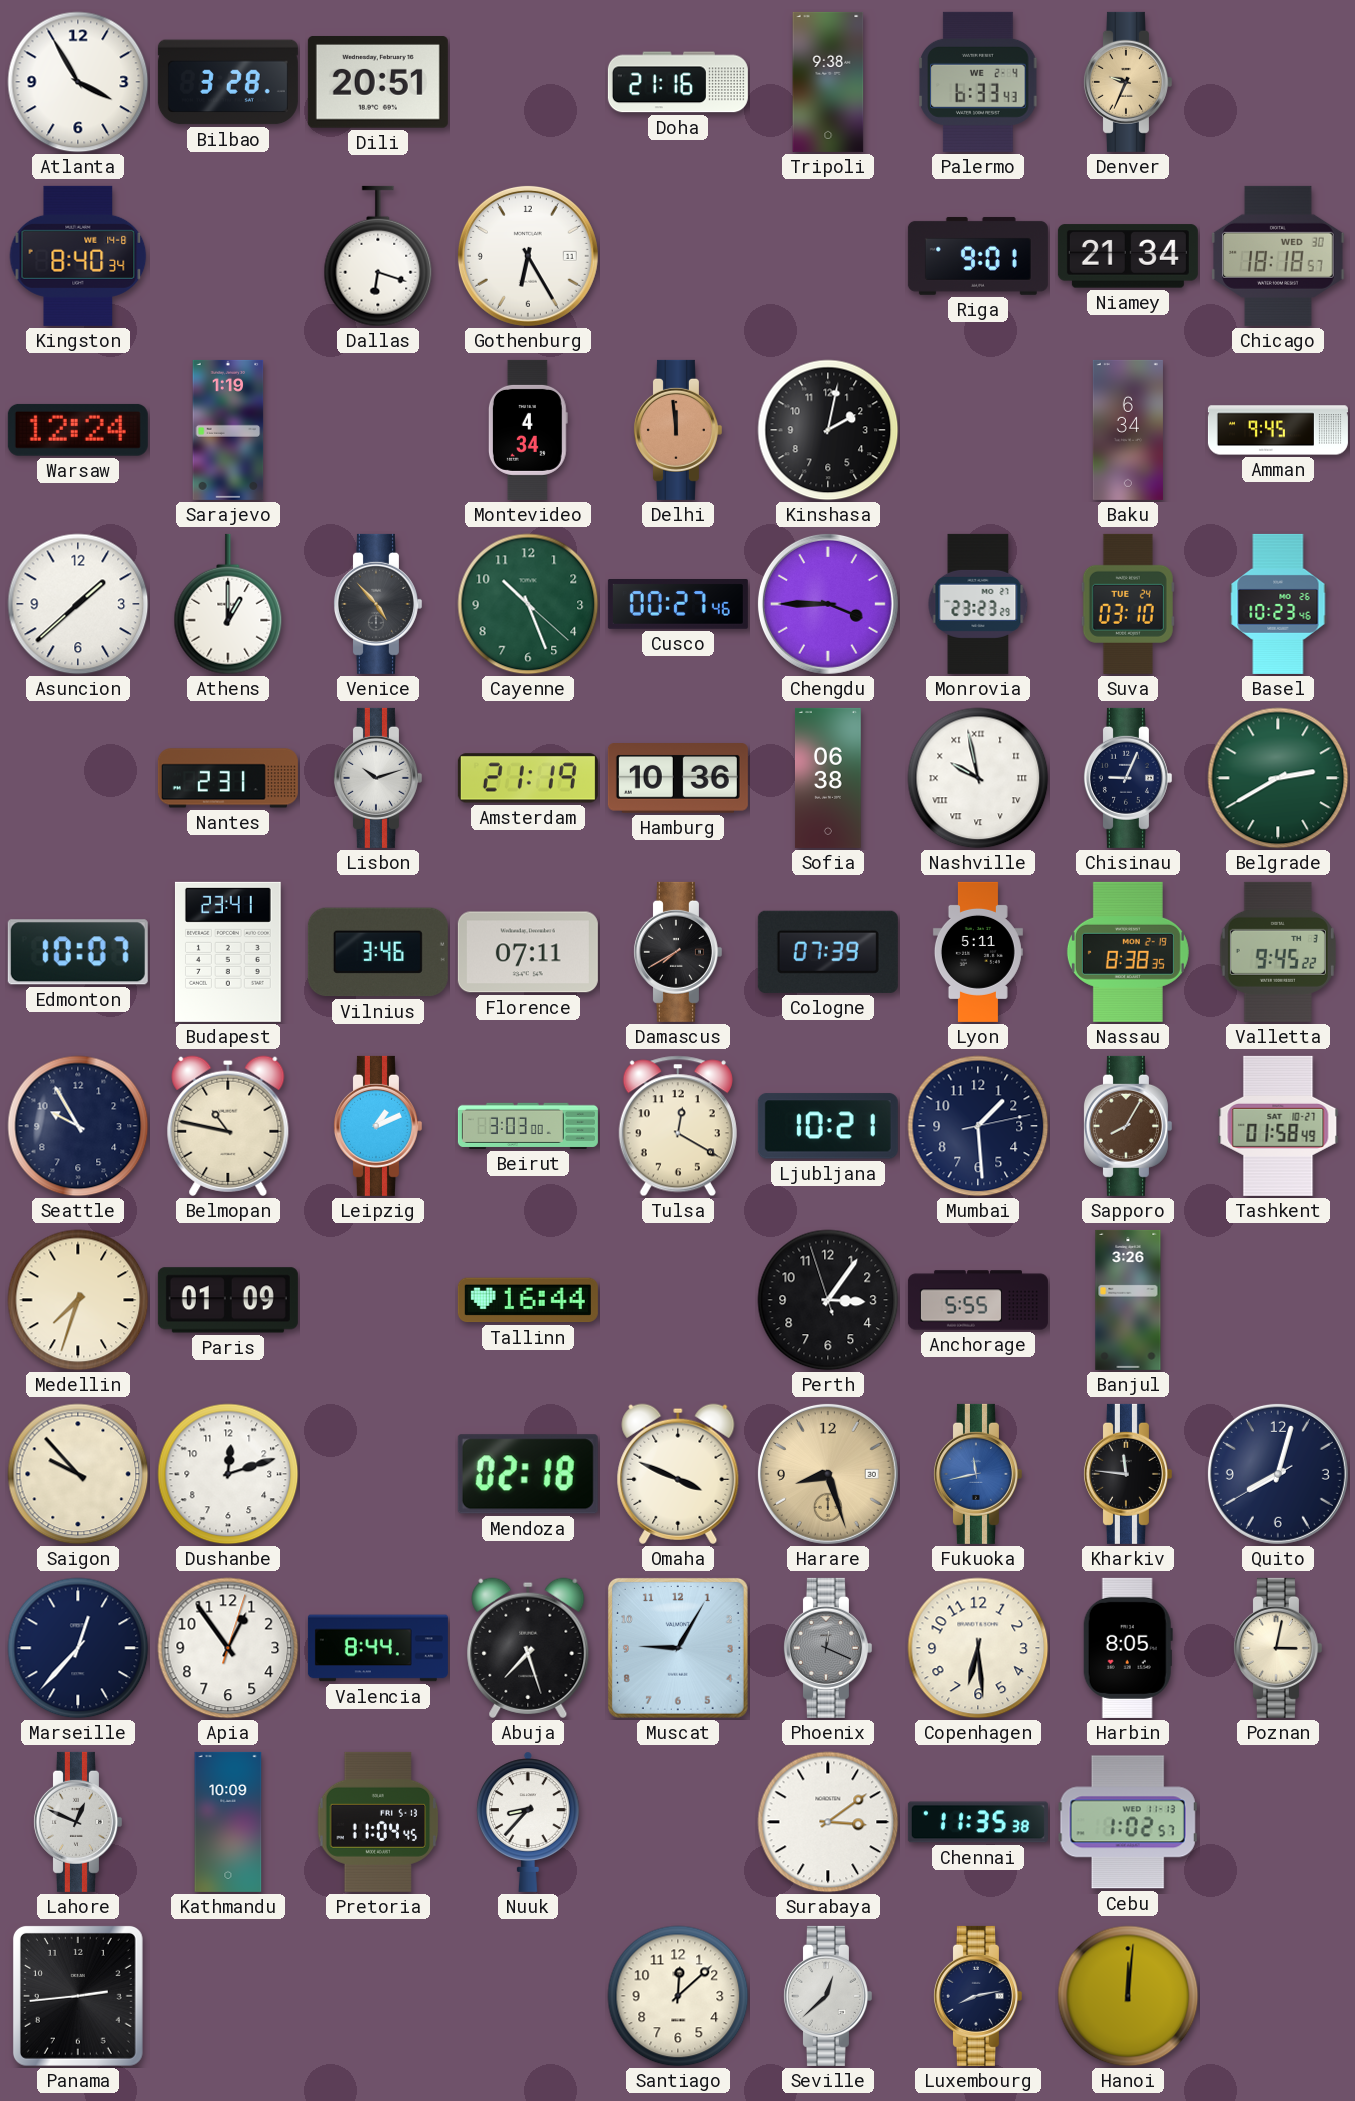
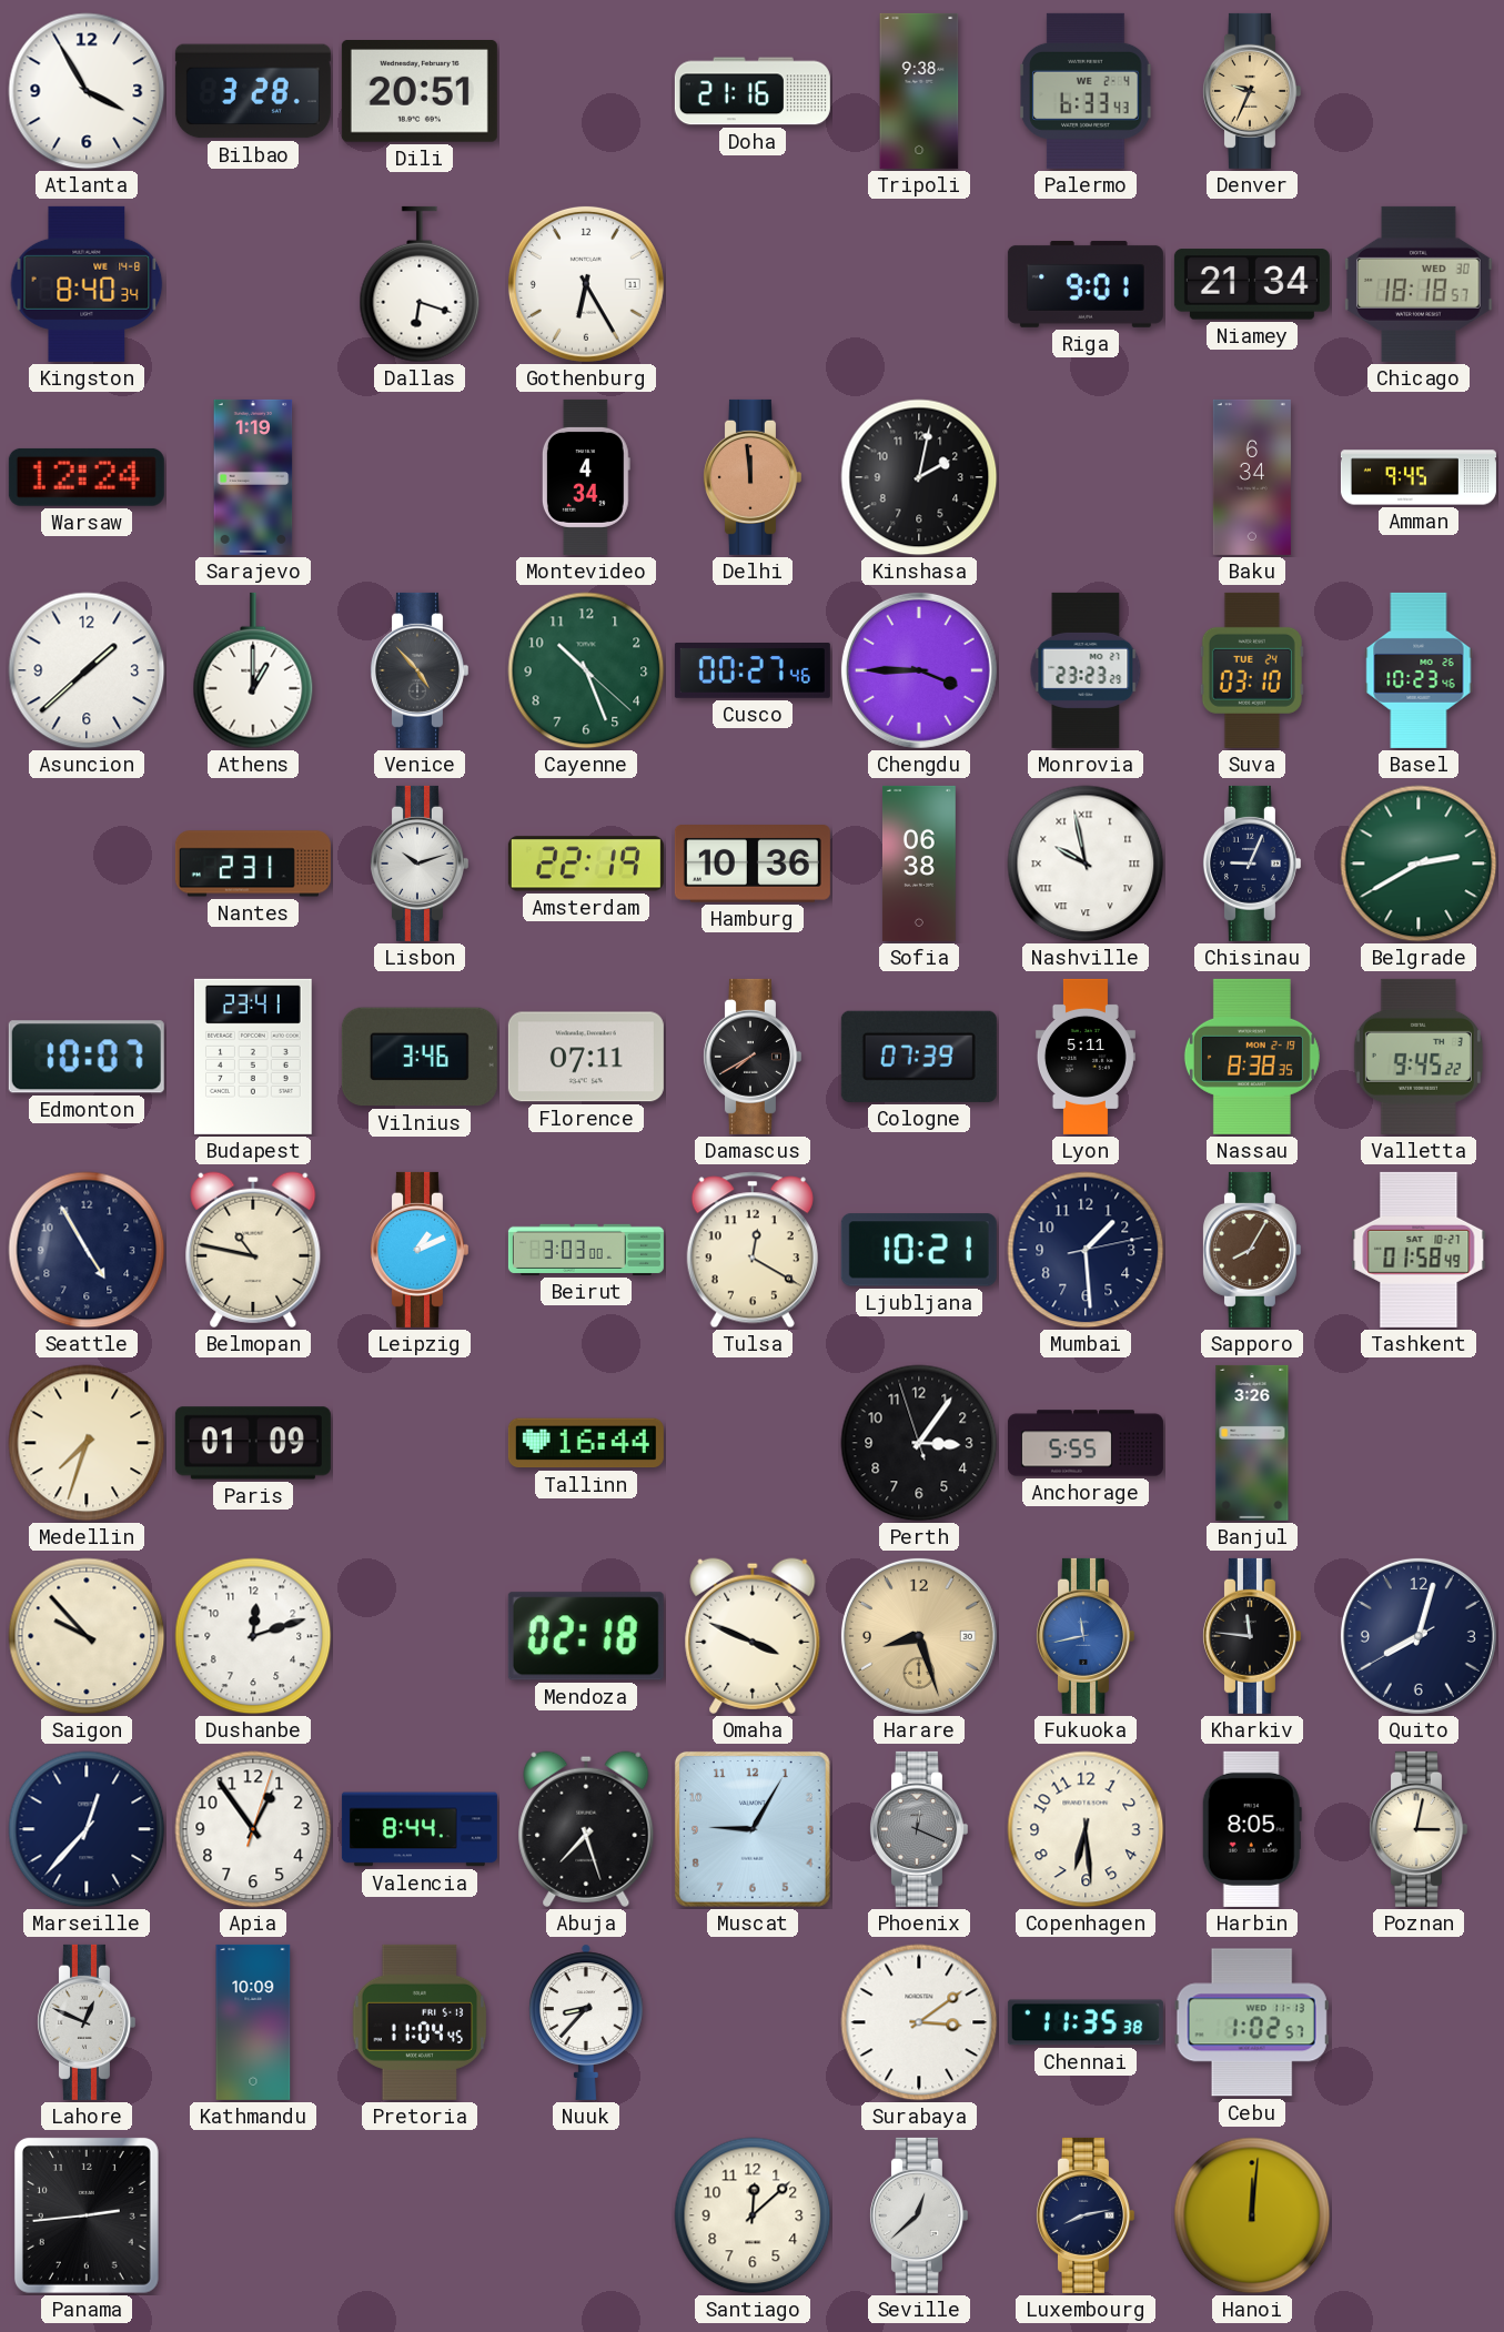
Amsterdam: 21:19 -> 22:19
Seattle: 9:55 -> 4:55
